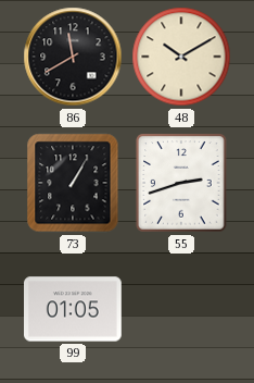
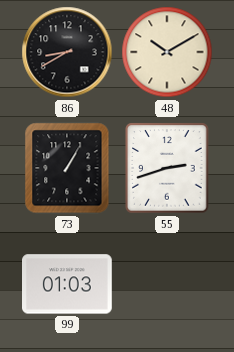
86: 11:40 -> 8:40
99: 01:05 -> 01:03
